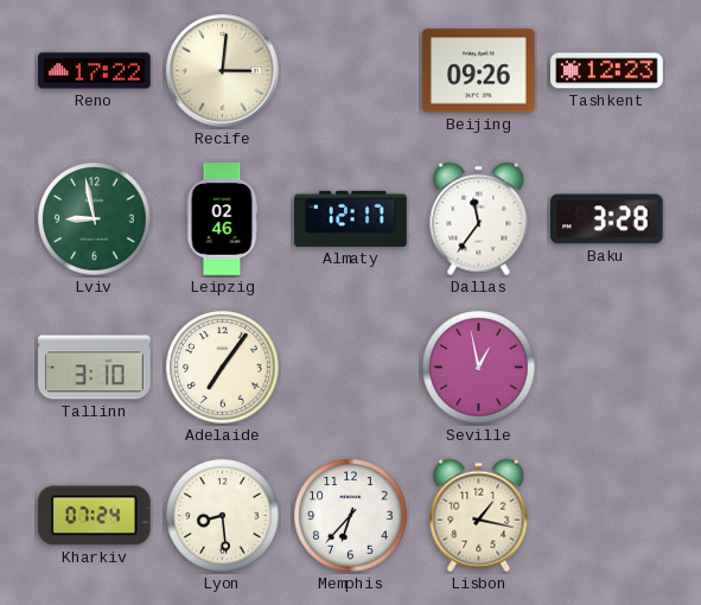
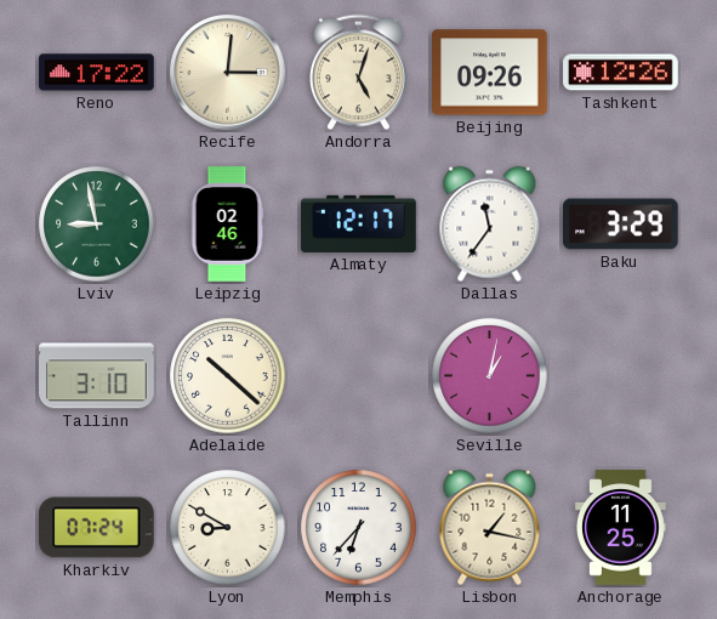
Andorra: none -> 5:03
Tashkent: 12:23 -> 12:26
Baku: 3:28 -> 3:29
Adelaide: 7:06 -> 10:22
Seville: 12:58 -> 1:02
Lyon: 8:29 -> 8:50
Anchorage: none -> 11:25
